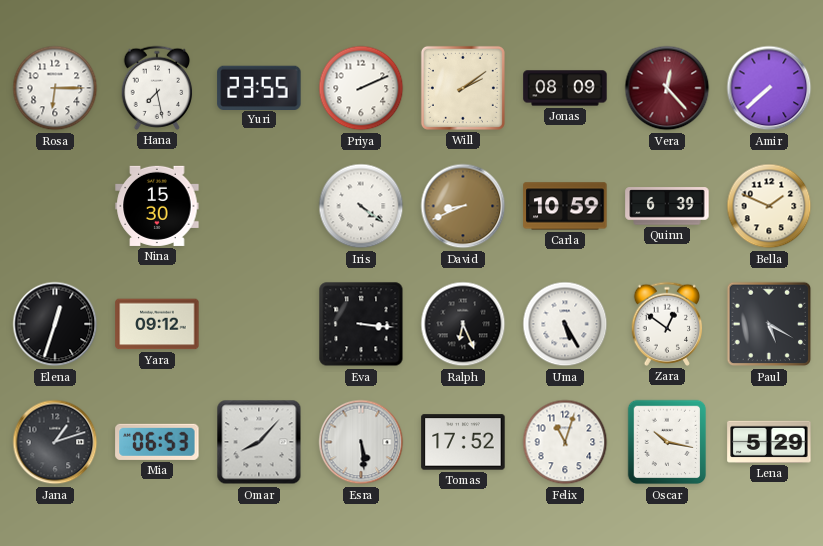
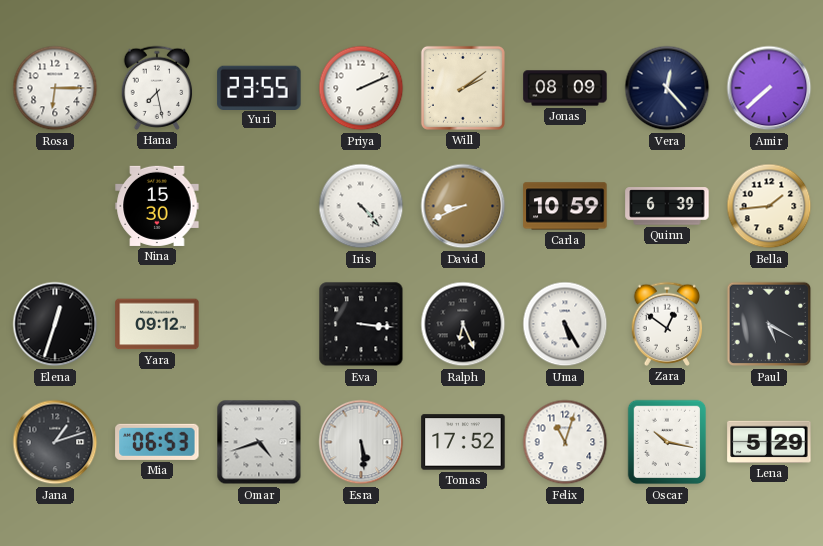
Vera dial: burgundy -> navy
Iris: 4:21 -> 4:23
Bella: 1:49 -> 1:44
Omar: 8:07 -> 4:42
